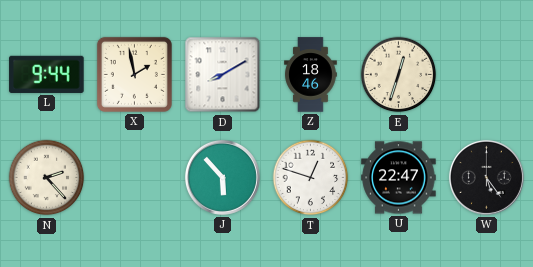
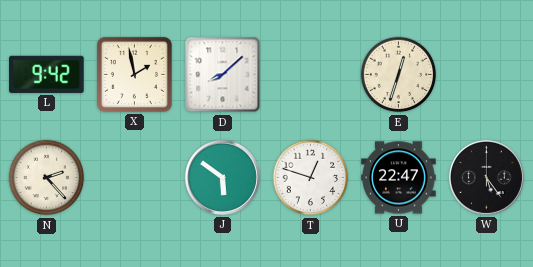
L: 9:44 -> 9:42
D: 8:10 -> 8:08
Z: 18:46 -> none
J: 5:53 -> 5:51
